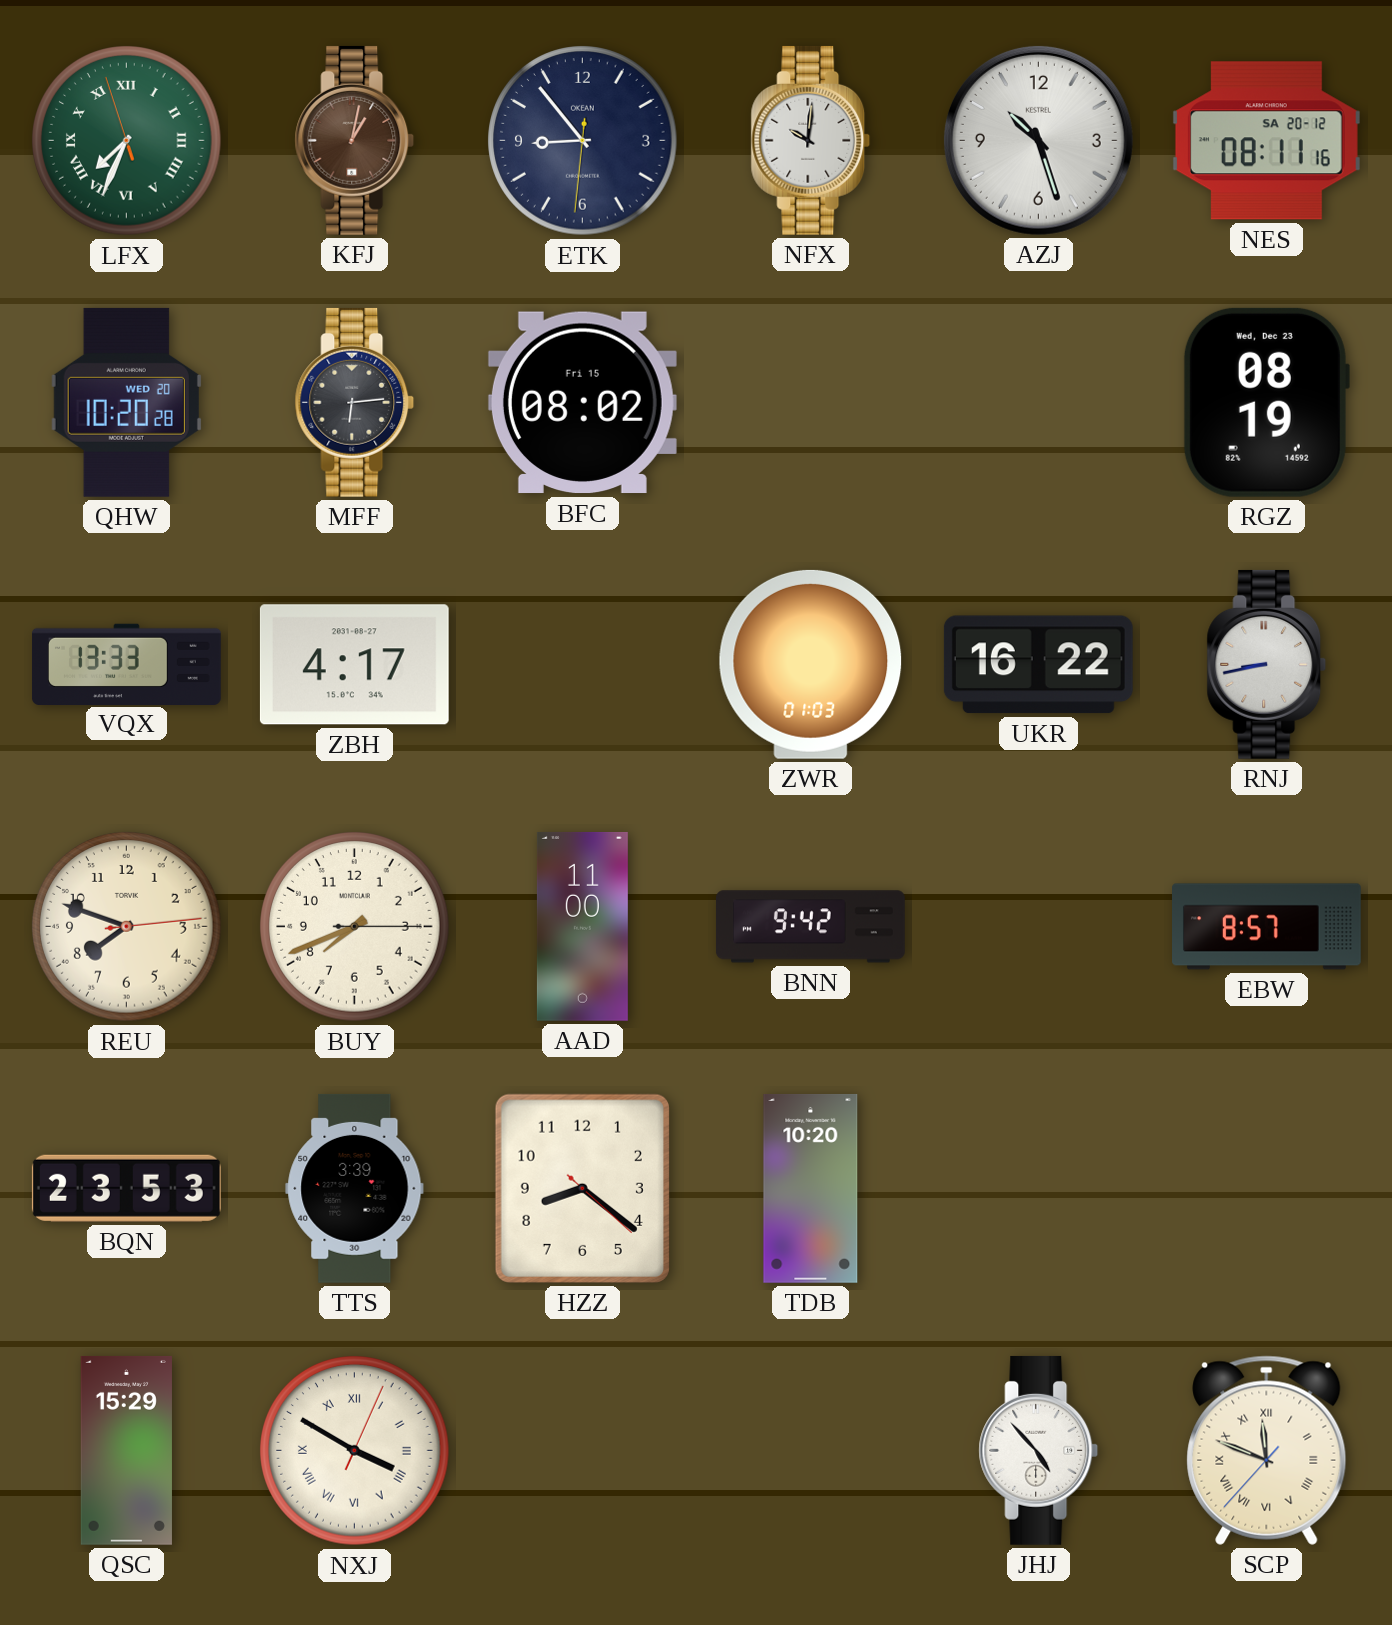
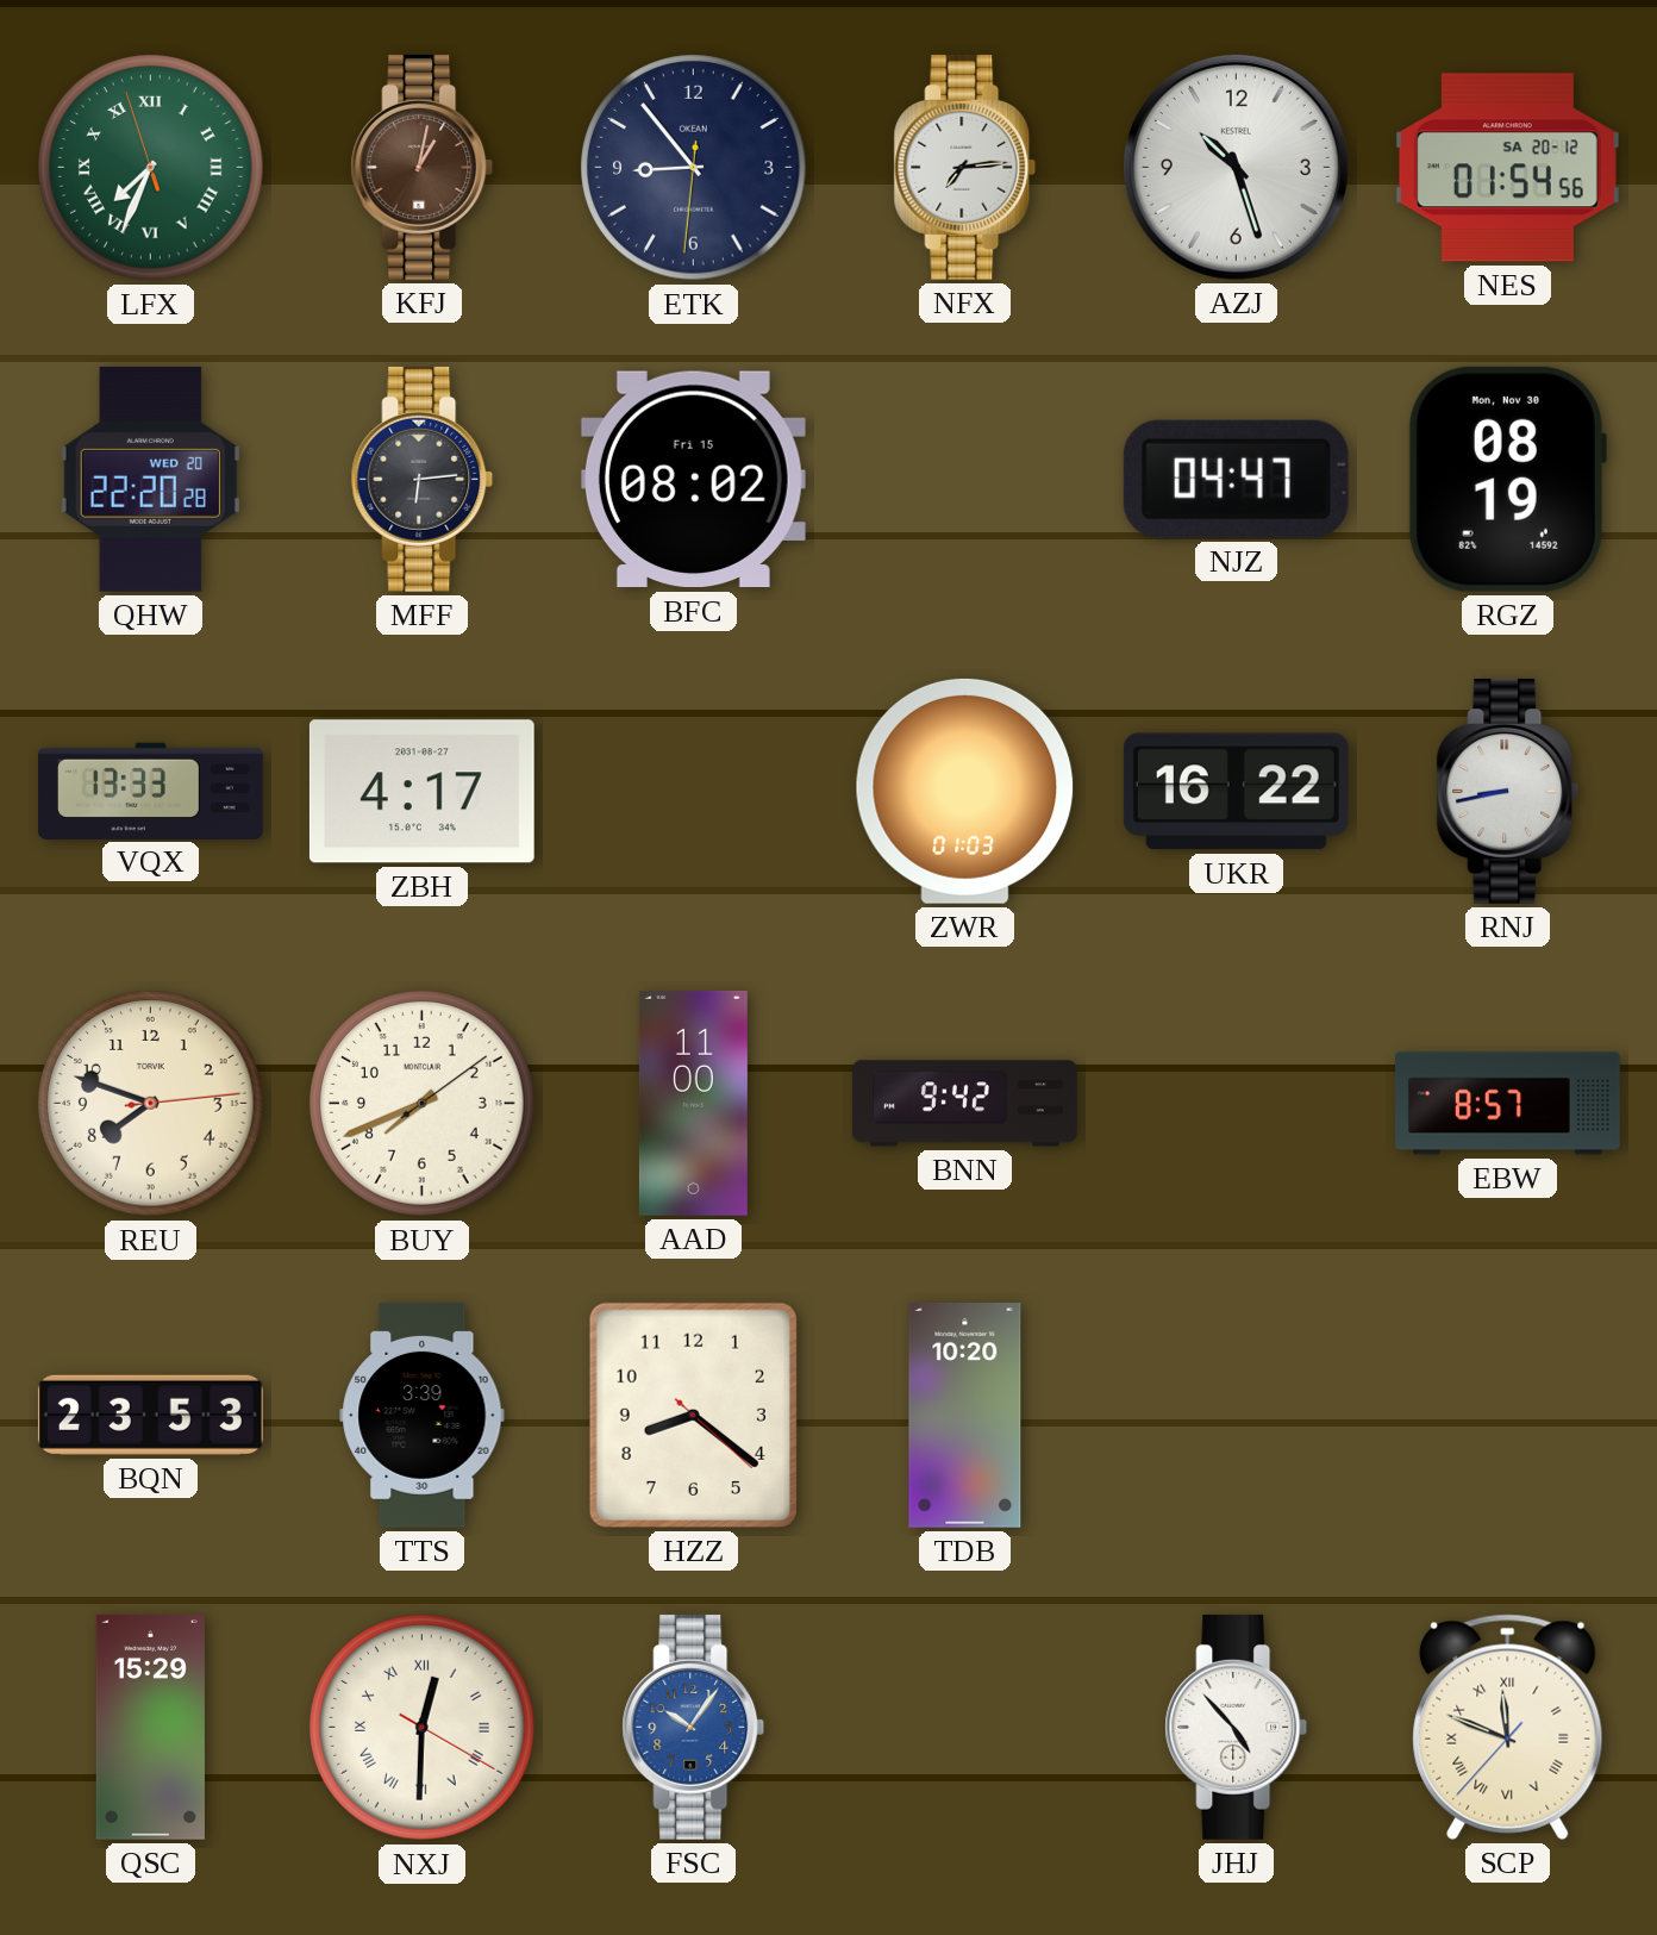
NFX: 10:01 -> 7:14
NES: 08:11 -> 01:54
QHW: 10:20 -> 22:20
NJZ: none -> 04:47
RGZ date: Wed, Dec 23 -> Mon, Nov 30
BUY: 7:41:15 -> 7:41:09
NXJ: 3:50 -> 12:30
FSC: none -> 10:06
